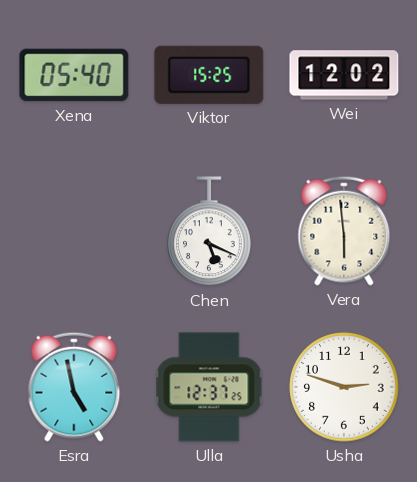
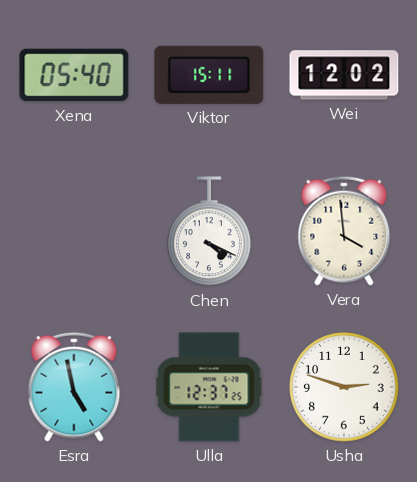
Viktor: 15:25 -> 15:11
Chen: 5:19 -> 4:19
Vera: 5:59 -> 3:59
